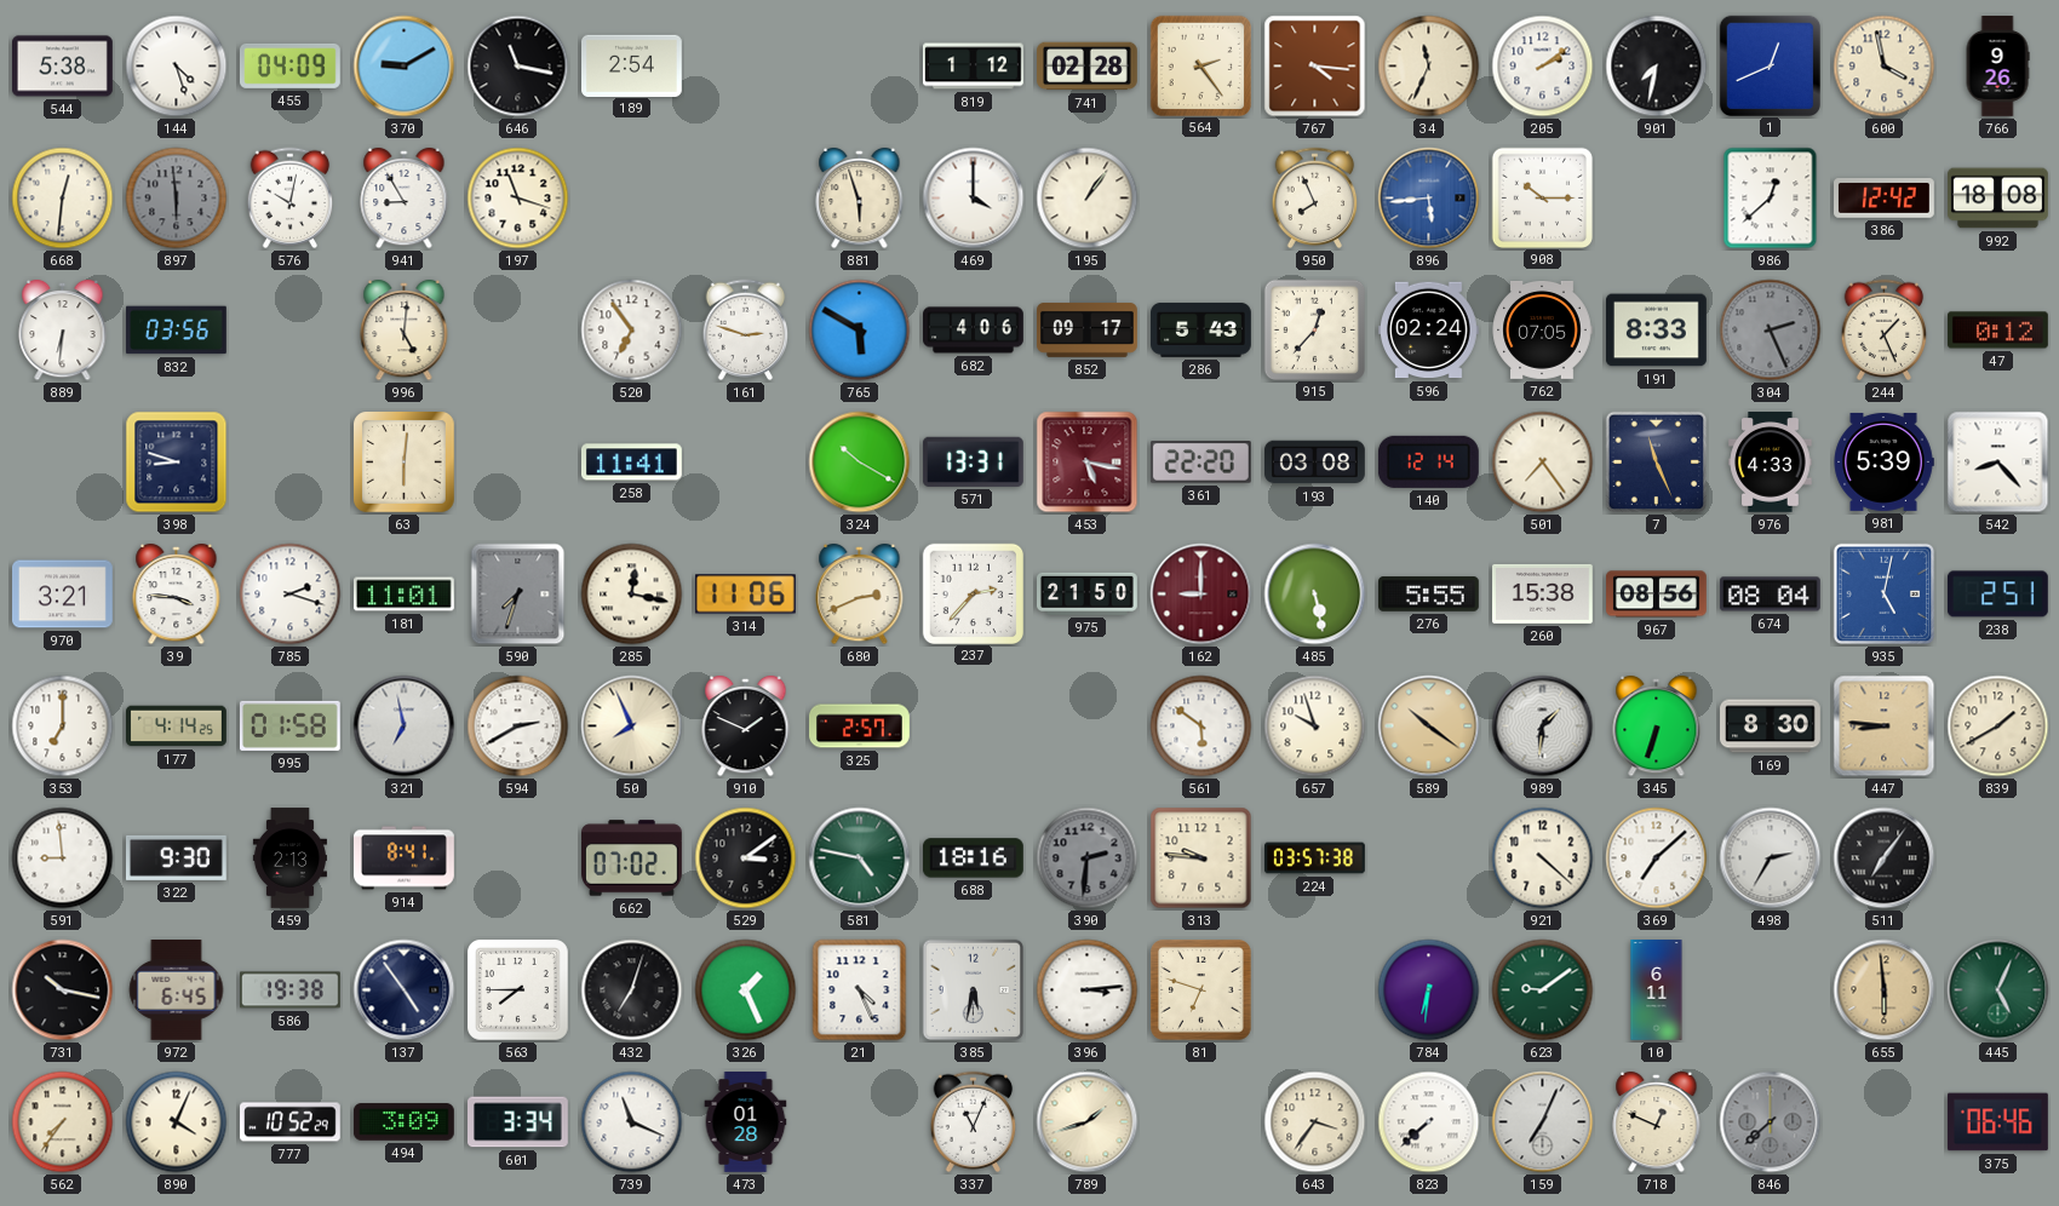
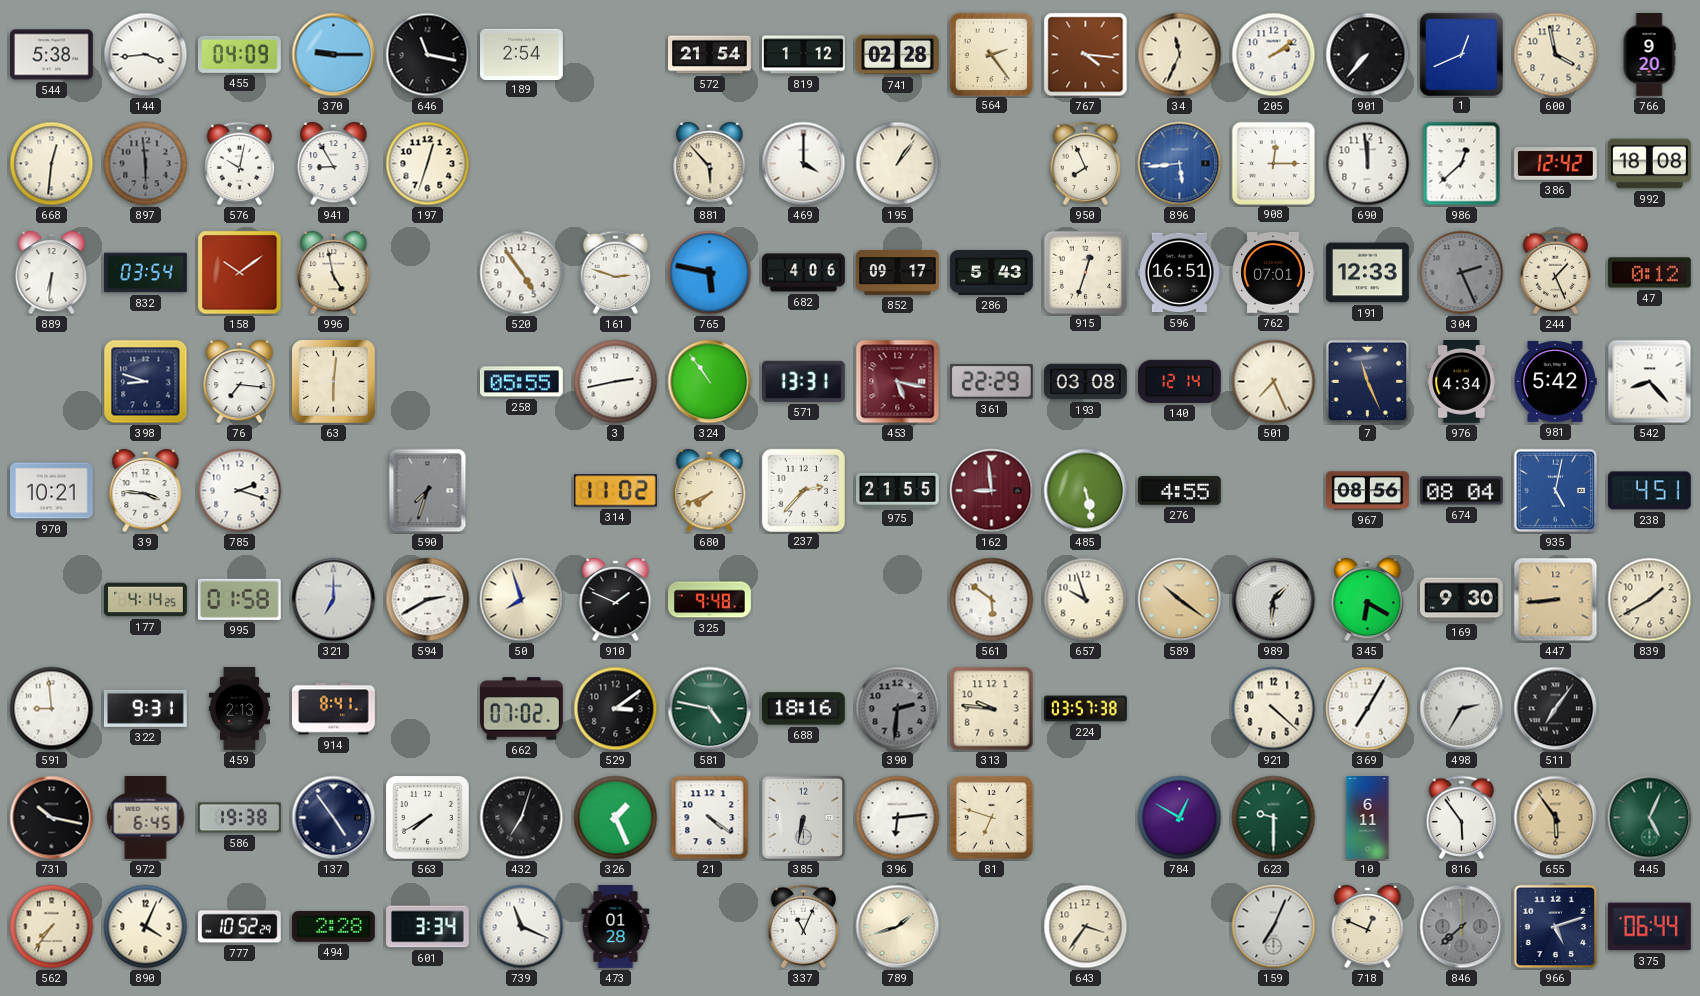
144: 4:27 -> 3:44
370: 9:10 -> 9:15
572: none -> 21:54
901: 7:32 -> 7:37
766: 9:26 -> 9:20
197: 11:18 -> 12:33
881: 5:57 -> 5:53
908: 10:15 -> 12:15
690: none -> 11:59
832: 03:56 -> 03:54
158: none -> 10:09
996: 5:01 -> 4:58
520: 6:54 -> 4:54
765: 5:50 -> 5:47
915: 12:37 -> 12:33
596: 02:24 -> 16:51
762: 07:05 -> 07:01
191: 8:33 -> 12:33
76: none -> 7:16
258: 11:41 -> 05:55
3: none -> 2:43
324: 10:20 -> 10:54
361: 22:20 -> 22:29
501: 7:24 -> 7:26
976: 4:33 -> 4:34
981: 5:39 -> 5:42
970: 3:21 -> 10:21
181: 11:01 -> none
285: 12:17 -> none
314: 11:06 -> 11:02
680: 2:41 -> 7:41
975: 21:50 -> 21:55
162: 9:00 -> 8:59
276: 5:55 -> 4:55
260: 15:38 -> none
238: 2:51 -> 4:51
353: 7:00 -> none
321: 6:58 -> 7:00
50: 7:56 -> 7:57
325: 2:57 -> 9:48
345: 6:33 -> 6:20
169: 8:30 -> 9:30
447: 8:46 -> 8:44
322: 9:30 -> 9:31
369: 7:08 -> 7:05
563: 7:45 -> 7:40
21: 4:26 -> 4:21
385: 5:32 -> 6:32
396: 3:14 -> 6:14
784: 6:31 -> 12:50
623: 9:09 -> 9:30
816: none -> 5:54
655: 5:59 -> 5:54
494: 3:09 -> 2:28
823: 7:38 -> none
966: none -> 5:12
375: 06:46 -> 06:44
